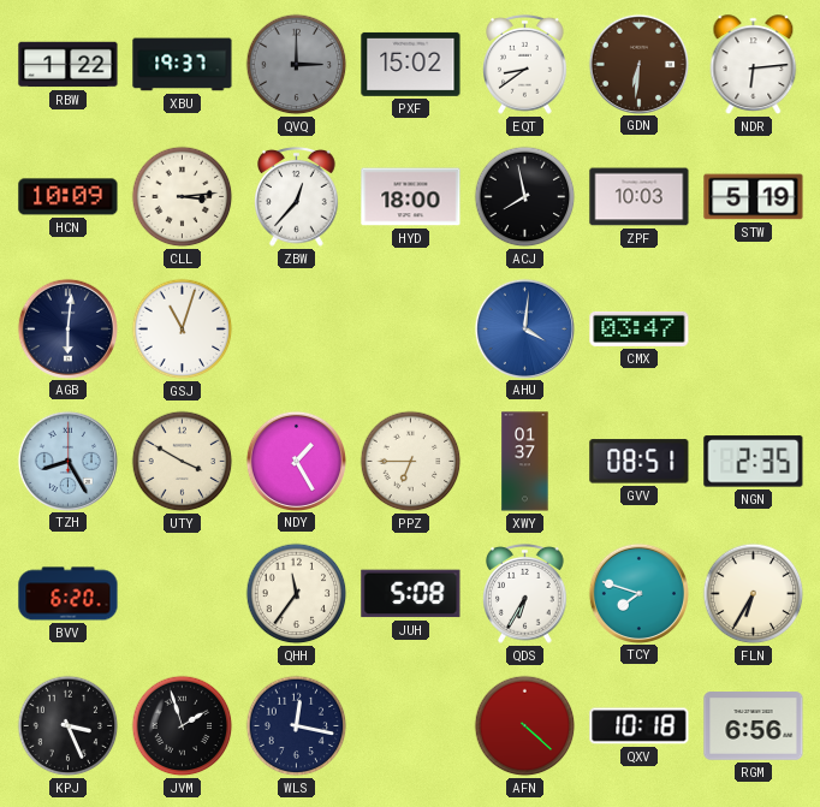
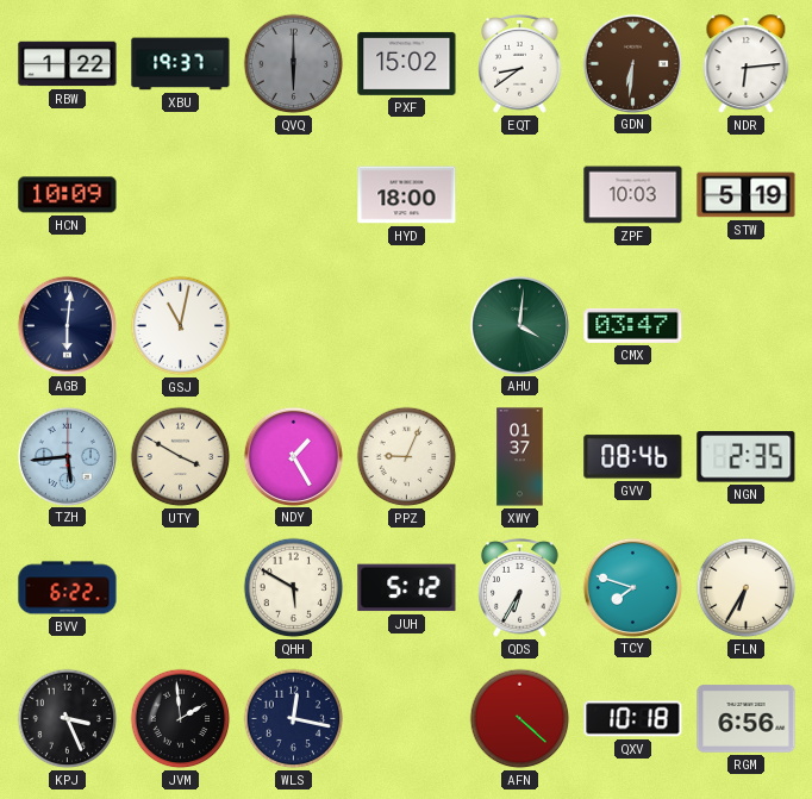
QVQ: 3:00 -> 6:00
CLL: 3:14 -> none
ZBW: 12:37 -> none
ACJ: 7:58 -> none
GSJ: 11:03 -> 11:02
AHU dial: blue -> green
TZH: 8:25 -> 5:44
PPZ: 6:45 -> 9:04
GVV: 08:51 -> 08:46
BVV: 6:20 -> 6:22
QHH: 11:36 -> 5:50
JUH: 5:08 -> 5:12
JVM: 1:57 -> 1:59
